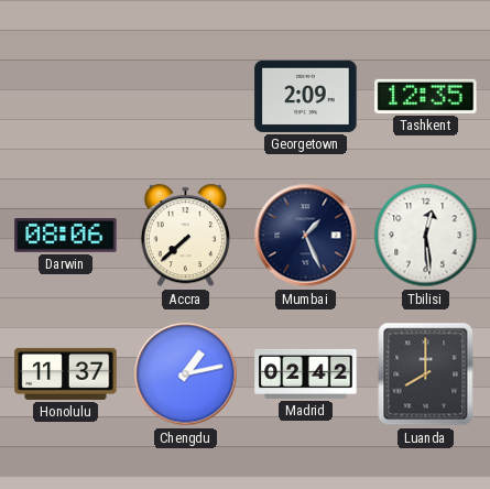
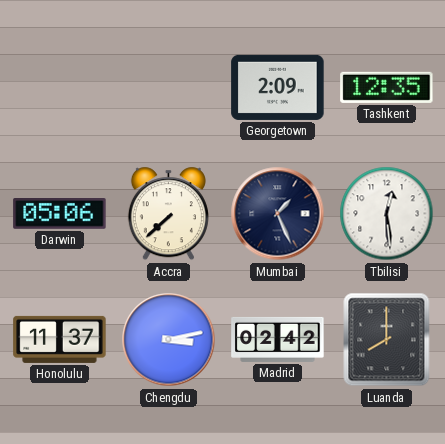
Darwin: 08:06 -> 05:06
Chengdu: 1:13 -> 3:13
